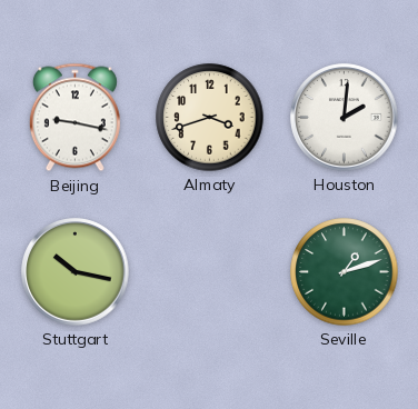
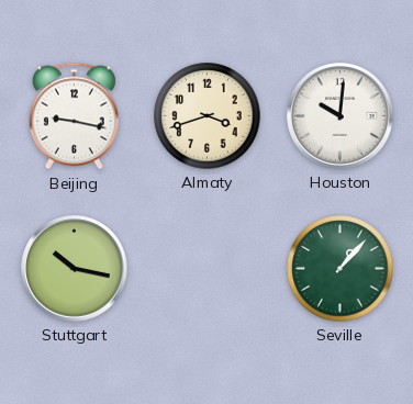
Houston: 2:01 -> 10:01
Seville: 1:12 -> 1:07
